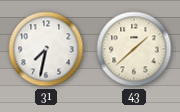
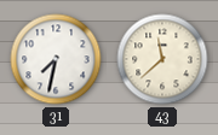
43: 1:38 -> 11:38
